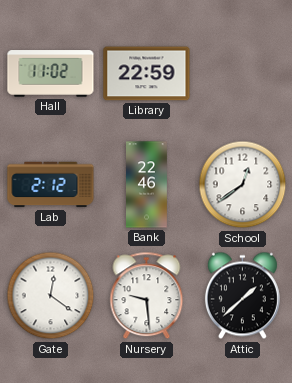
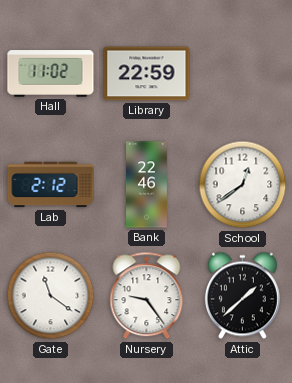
Gate: 12:21 -> 11:21
Nursery: 9:29 -> 9:24
